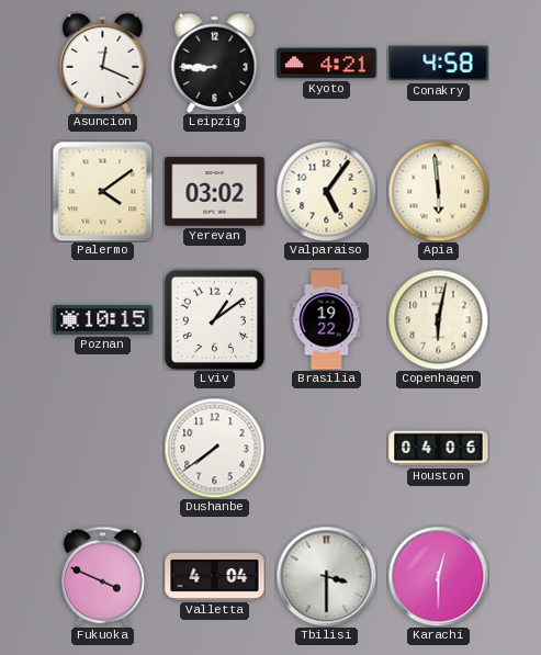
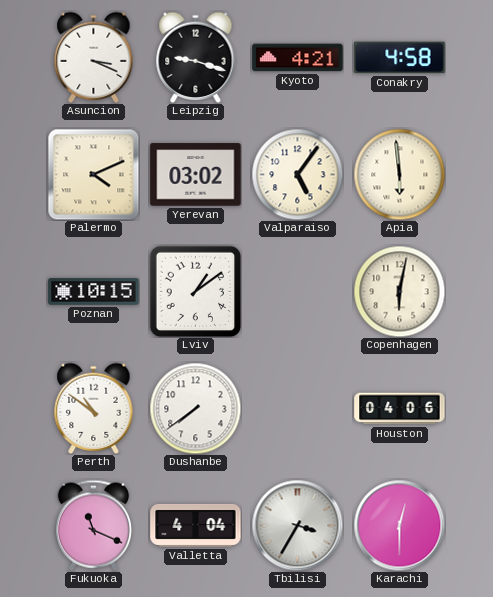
Asuncion: 12:19 -> 3:19
Leipzig: 8:45 -> 9:18
Palermo: 4:09 -> 4:11
Brasilia: 19:22 -> none
Perth: none -> 10:51
Fukuoka: 3:49 -> 11:19
Tbilisi: 3:30 -> 3:35
